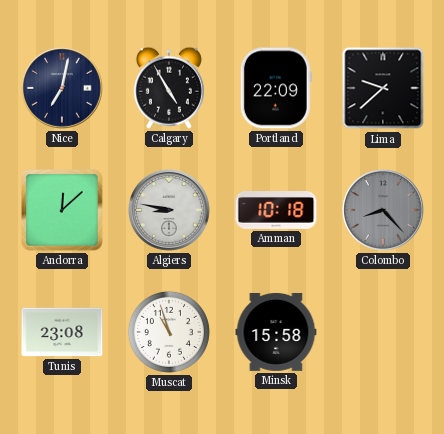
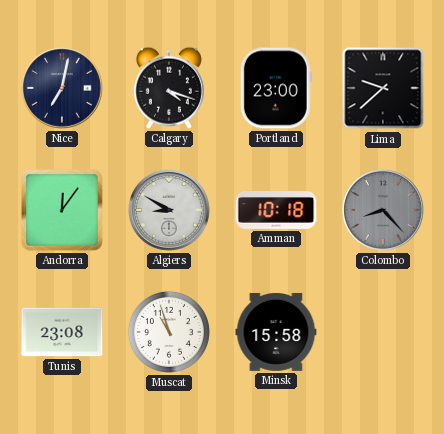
Calgary: 4:55 -> 4:18
Portland: 22:09 -> 23:00
Andorra: 12:08 -> 12:06
Algiers: 8:47 -> 8:50
